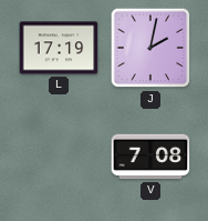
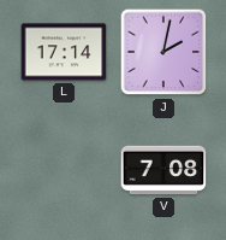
L: 17:19 -> 17:14
